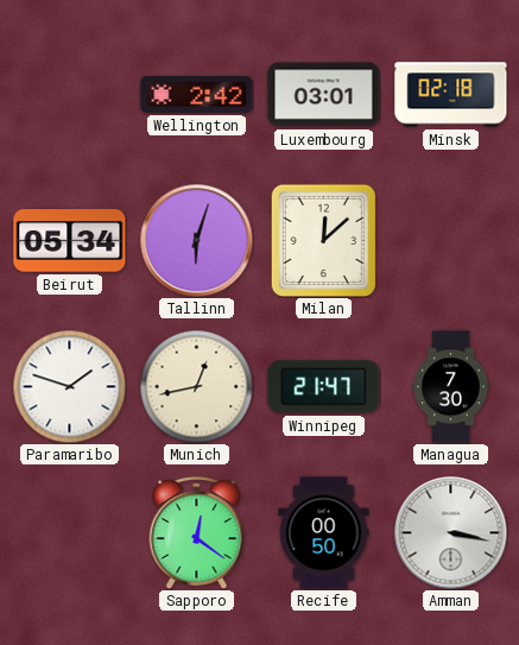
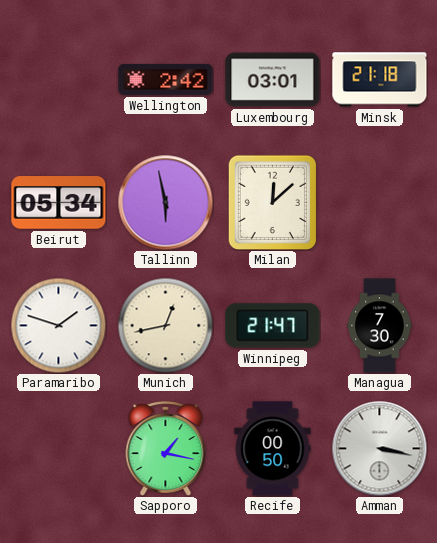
Minsk: 02:18 -> 21:18
Tallinn: 6:03 -> 5:58
Sapporo: 12:21 -> 1:17
